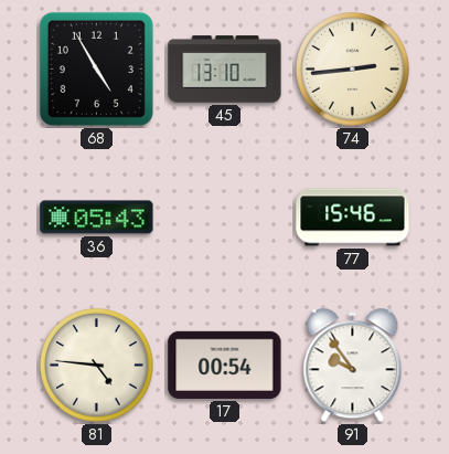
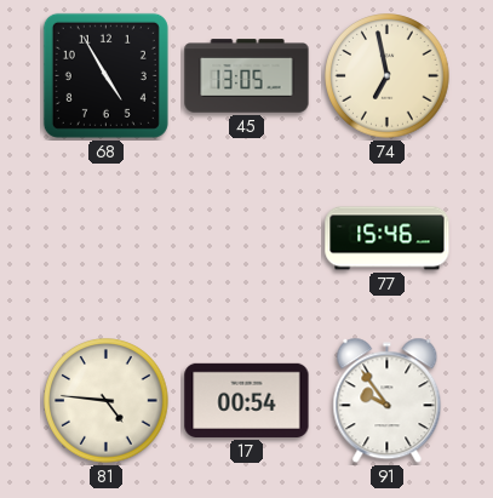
45: 13:10 -> 13:05
74: 2:44 -> 6:58
36: 05:43 -> none
